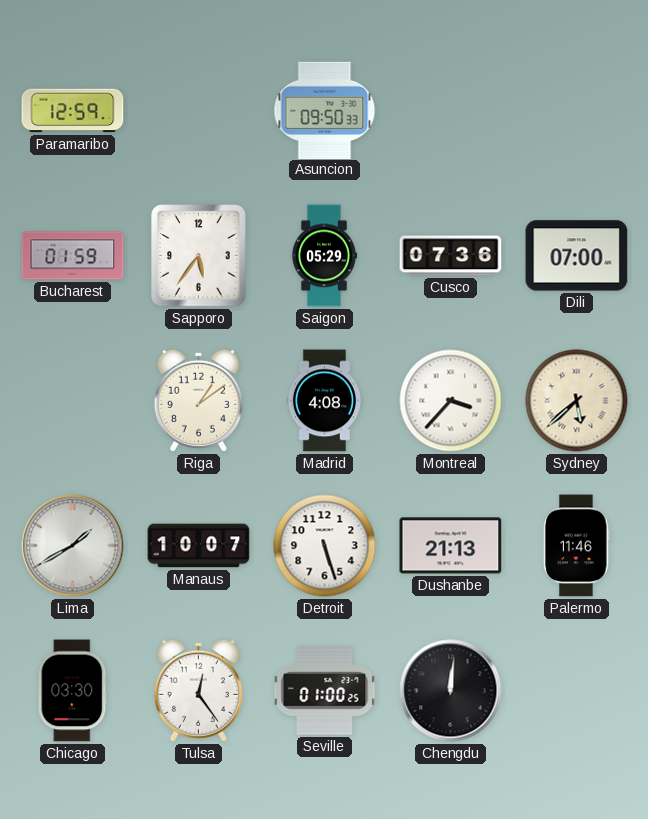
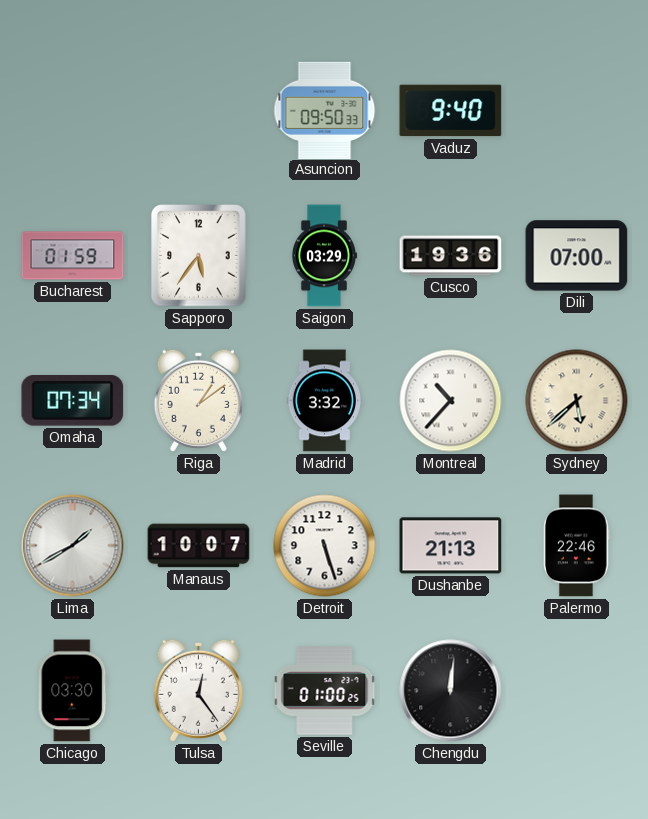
Paramaribo: 12:59 -> none
Vaduz: none -> 9:40
Saigon: 05:29 -> 03:29
Cusco: 07:36 -> 19:36
Omaha: none -> 07:34
Madrid: 4:08 -> 3:32
Montreal: 3:37 -> 10:37
Palermo: 11:46 -> 22:46
